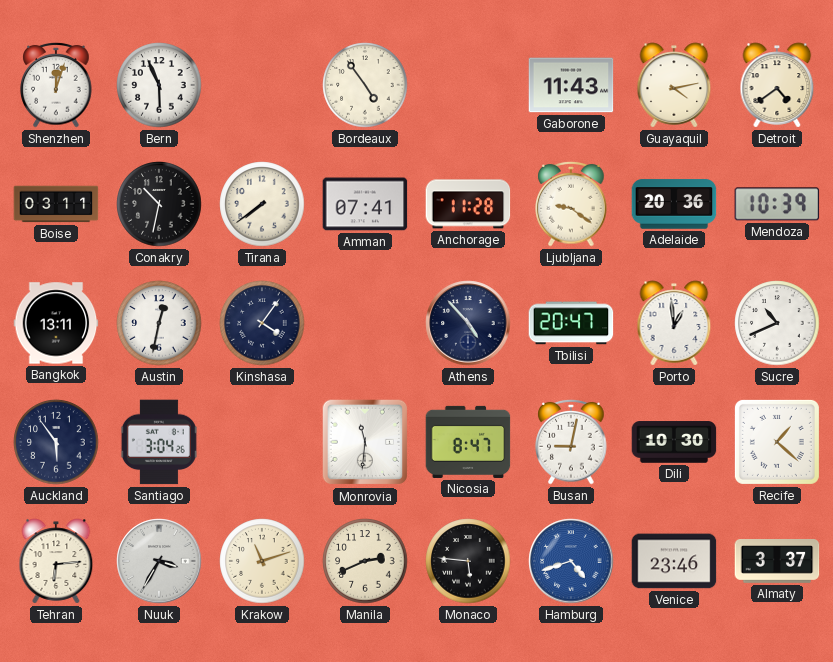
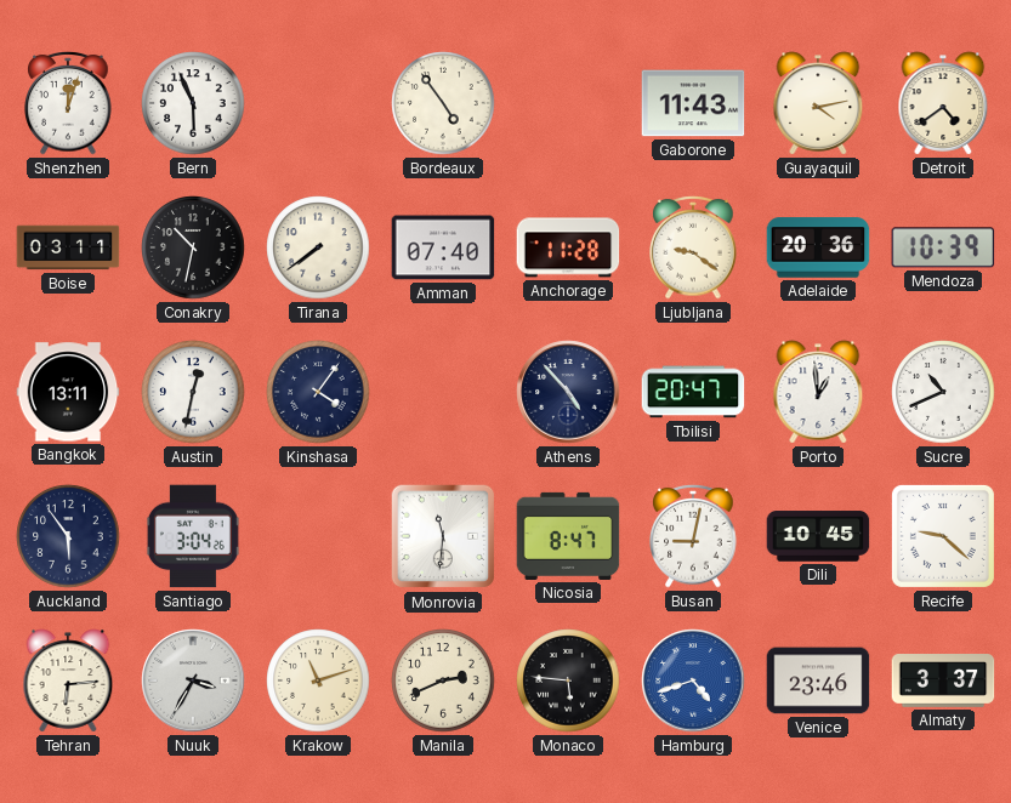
Amman: 07:41 -> 07:40
Dili: 10:30 -> 10:45
Recife: 1:22 -> 9:22
